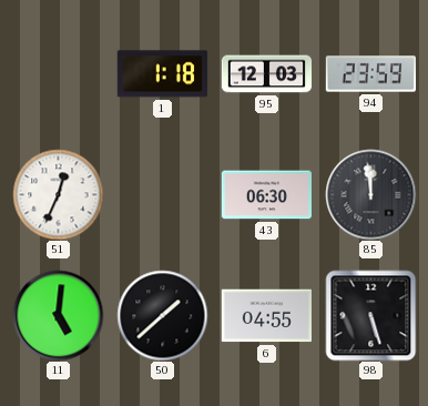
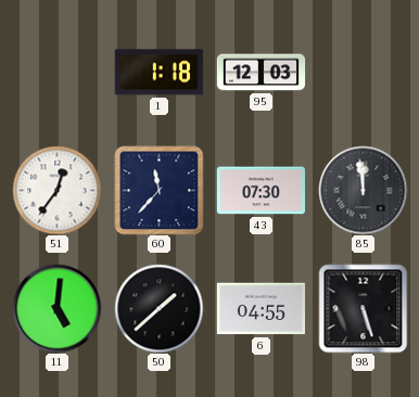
94: 23:59 -> none
51: 12:34 -> 12:36
60: none -> 11:37
43: 06:30 -> 07:30
